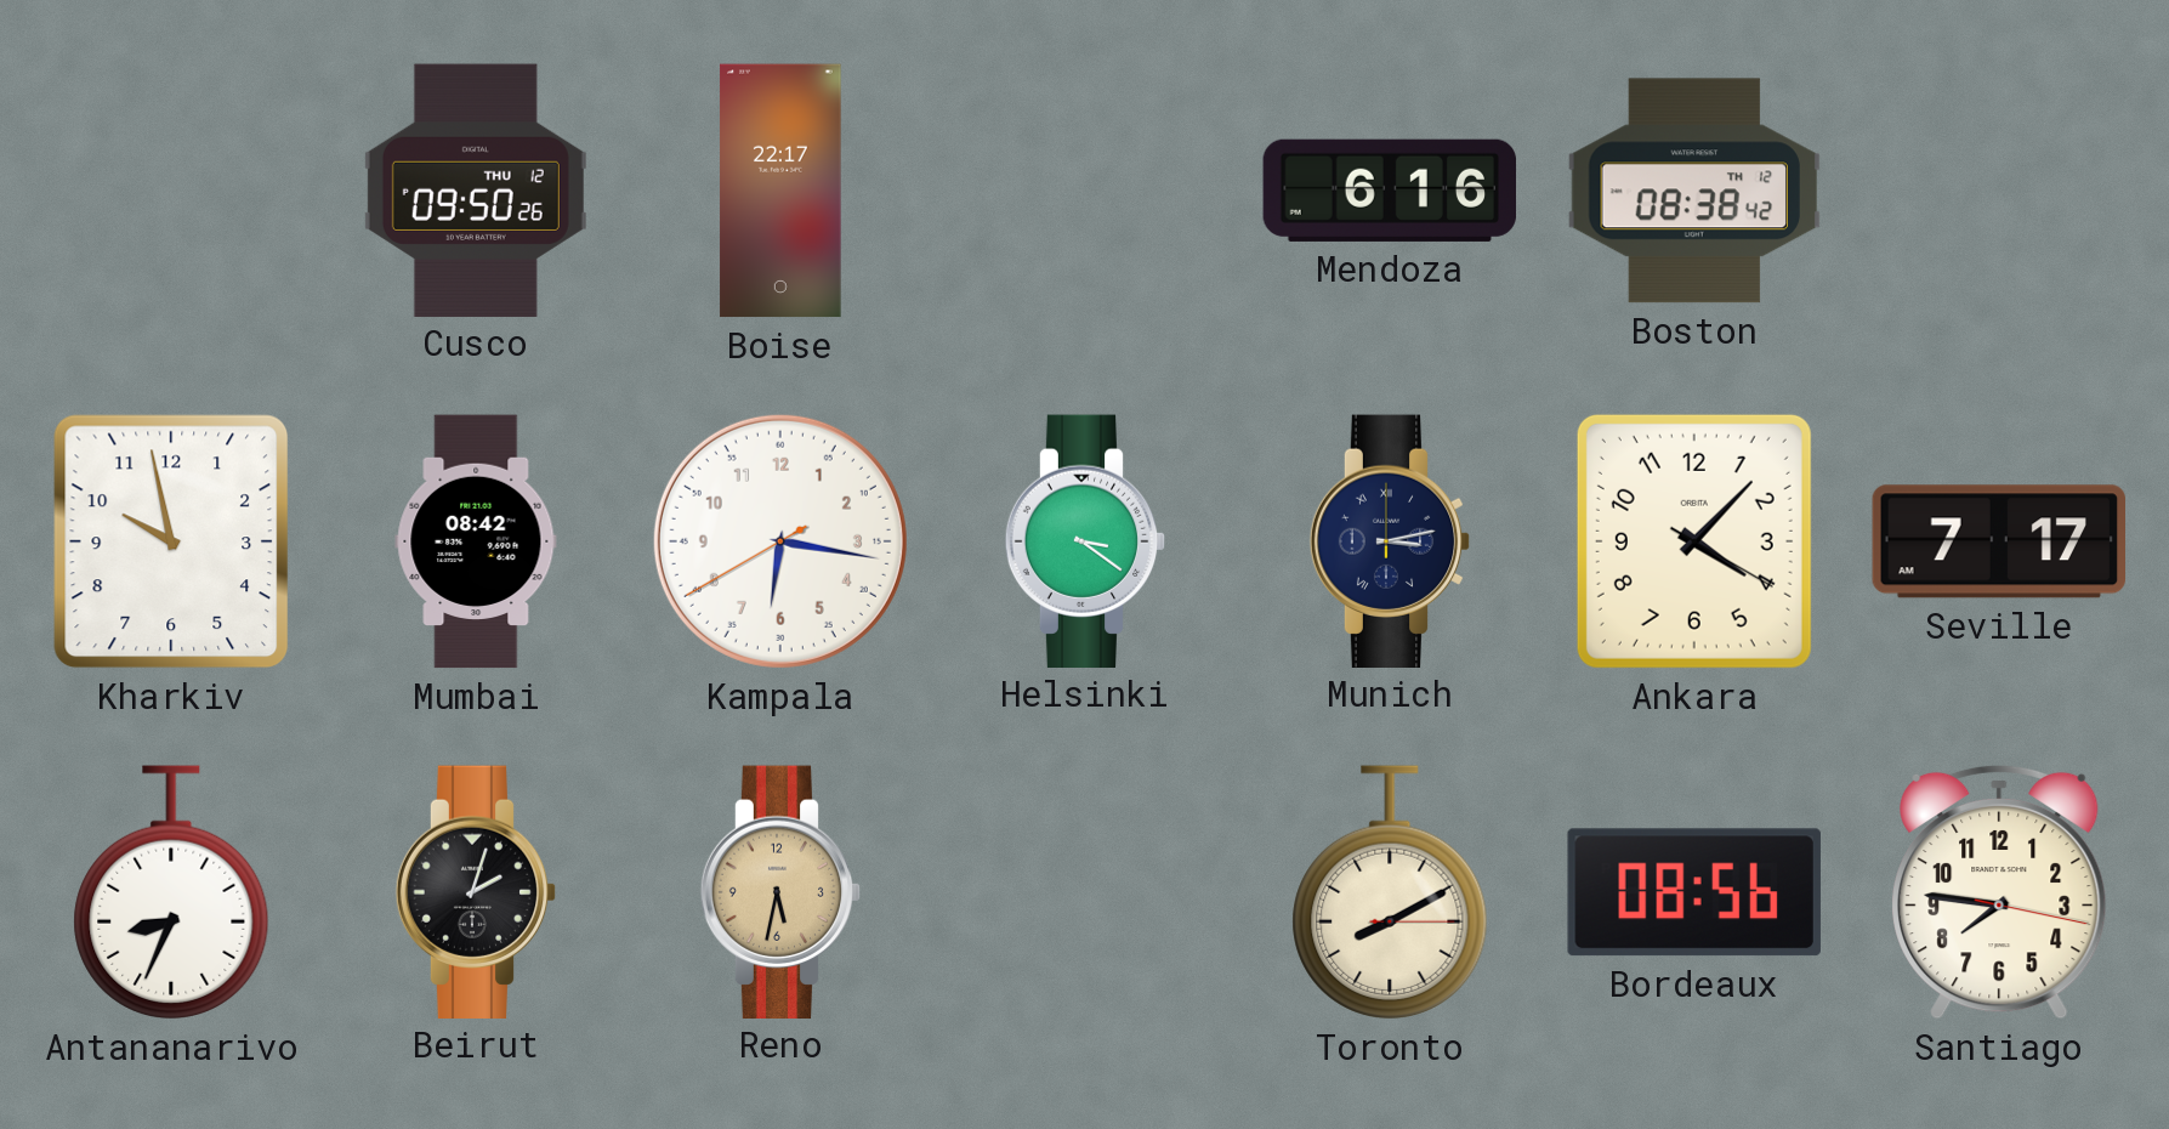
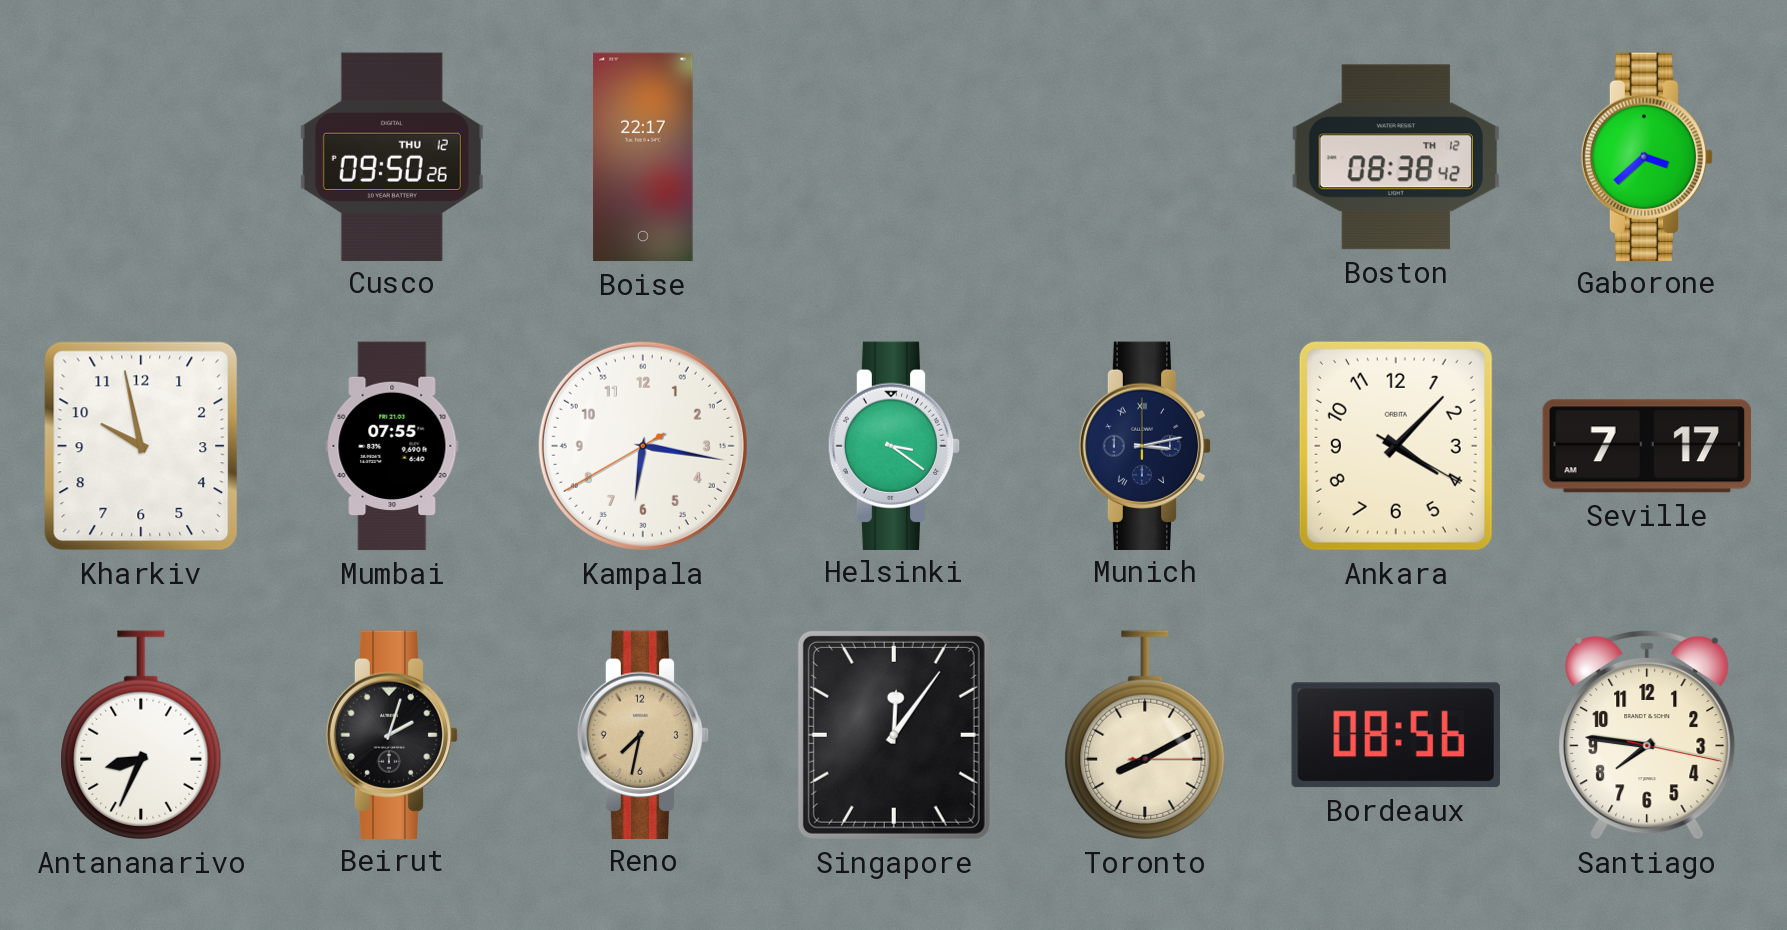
Mendoza: 6:16 -> none
Gaborone: none -> 3:38
Mumbai: 08:42 -> 07:55
Reno: 5:32 -> 7:32
Singapore: none -> 12:06
